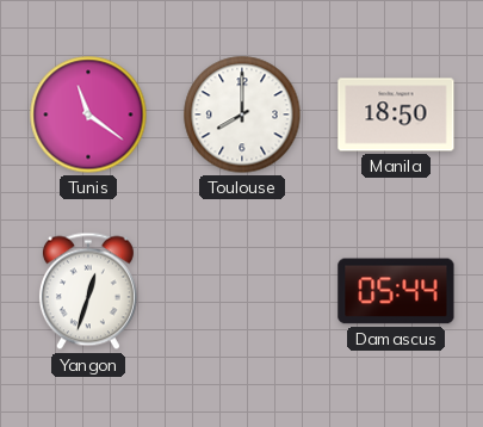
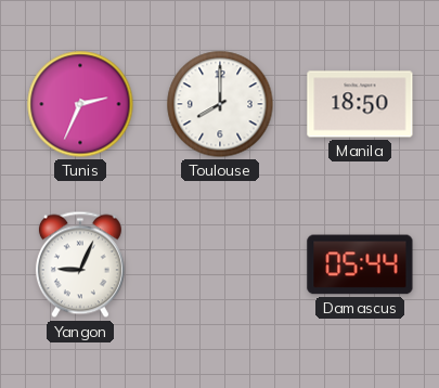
Tunis: 11:21 -> 2:34
Yangon: 12:33 -> 9:04
